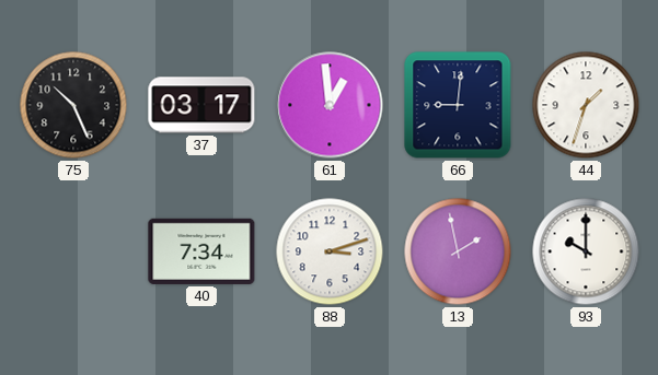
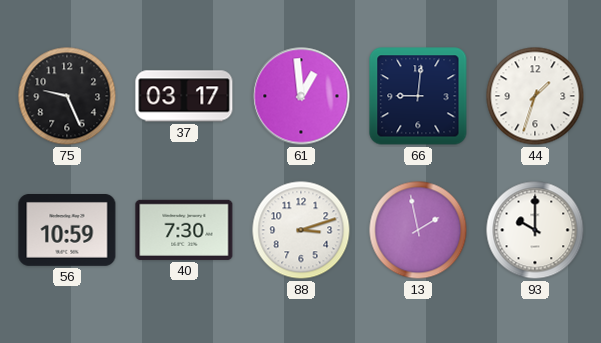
75: 10:26 -> 9:26
56: none -> 10:59
40: 7:34 -> 7:30
